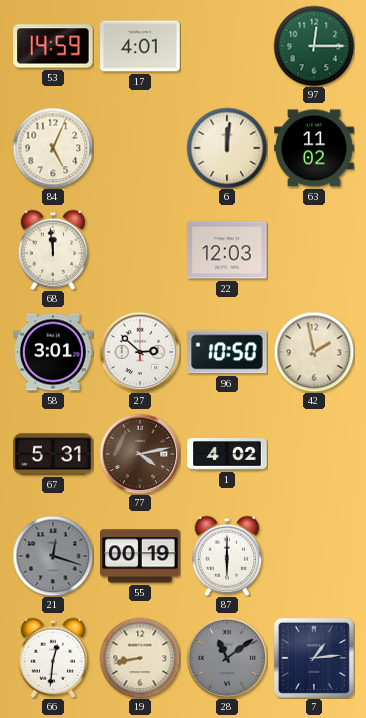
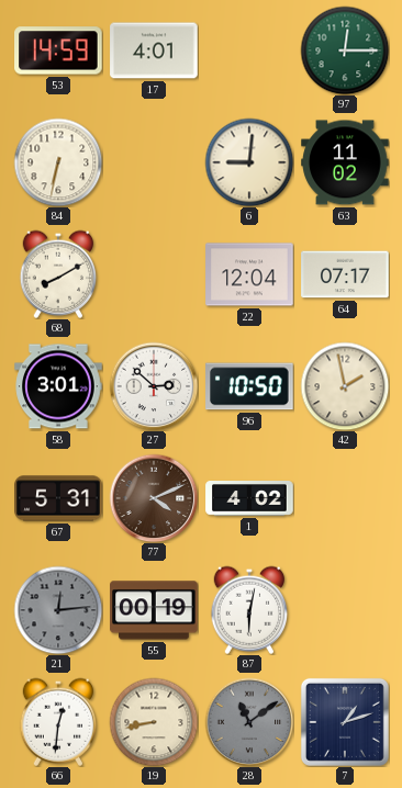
84: 5:04 -> 6:32
6: 12:01 -> 9:01
68: 11:59 -> 8:10
22: 12:03 -> 12:04
64: none -> 07:17
77: 4:13 -> 4:11
21: 12:18 -> 12:14
87: 6:00 -> 6:02
7: 1:14 -> 1:12
